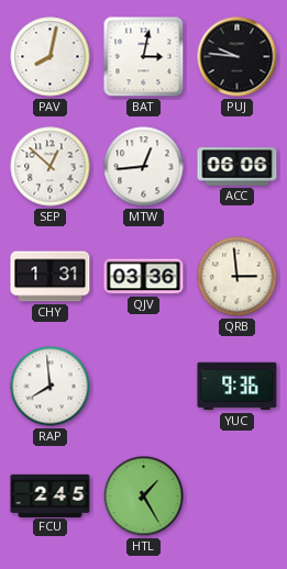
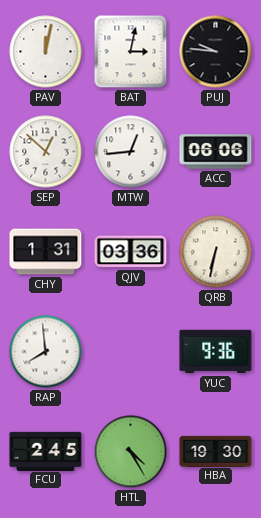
PAV: 8:02 -> 12:02
QRB: 2:59 -> 6:32
HTL: 1:25 -> 4:25
HBA: none -> 19:30
